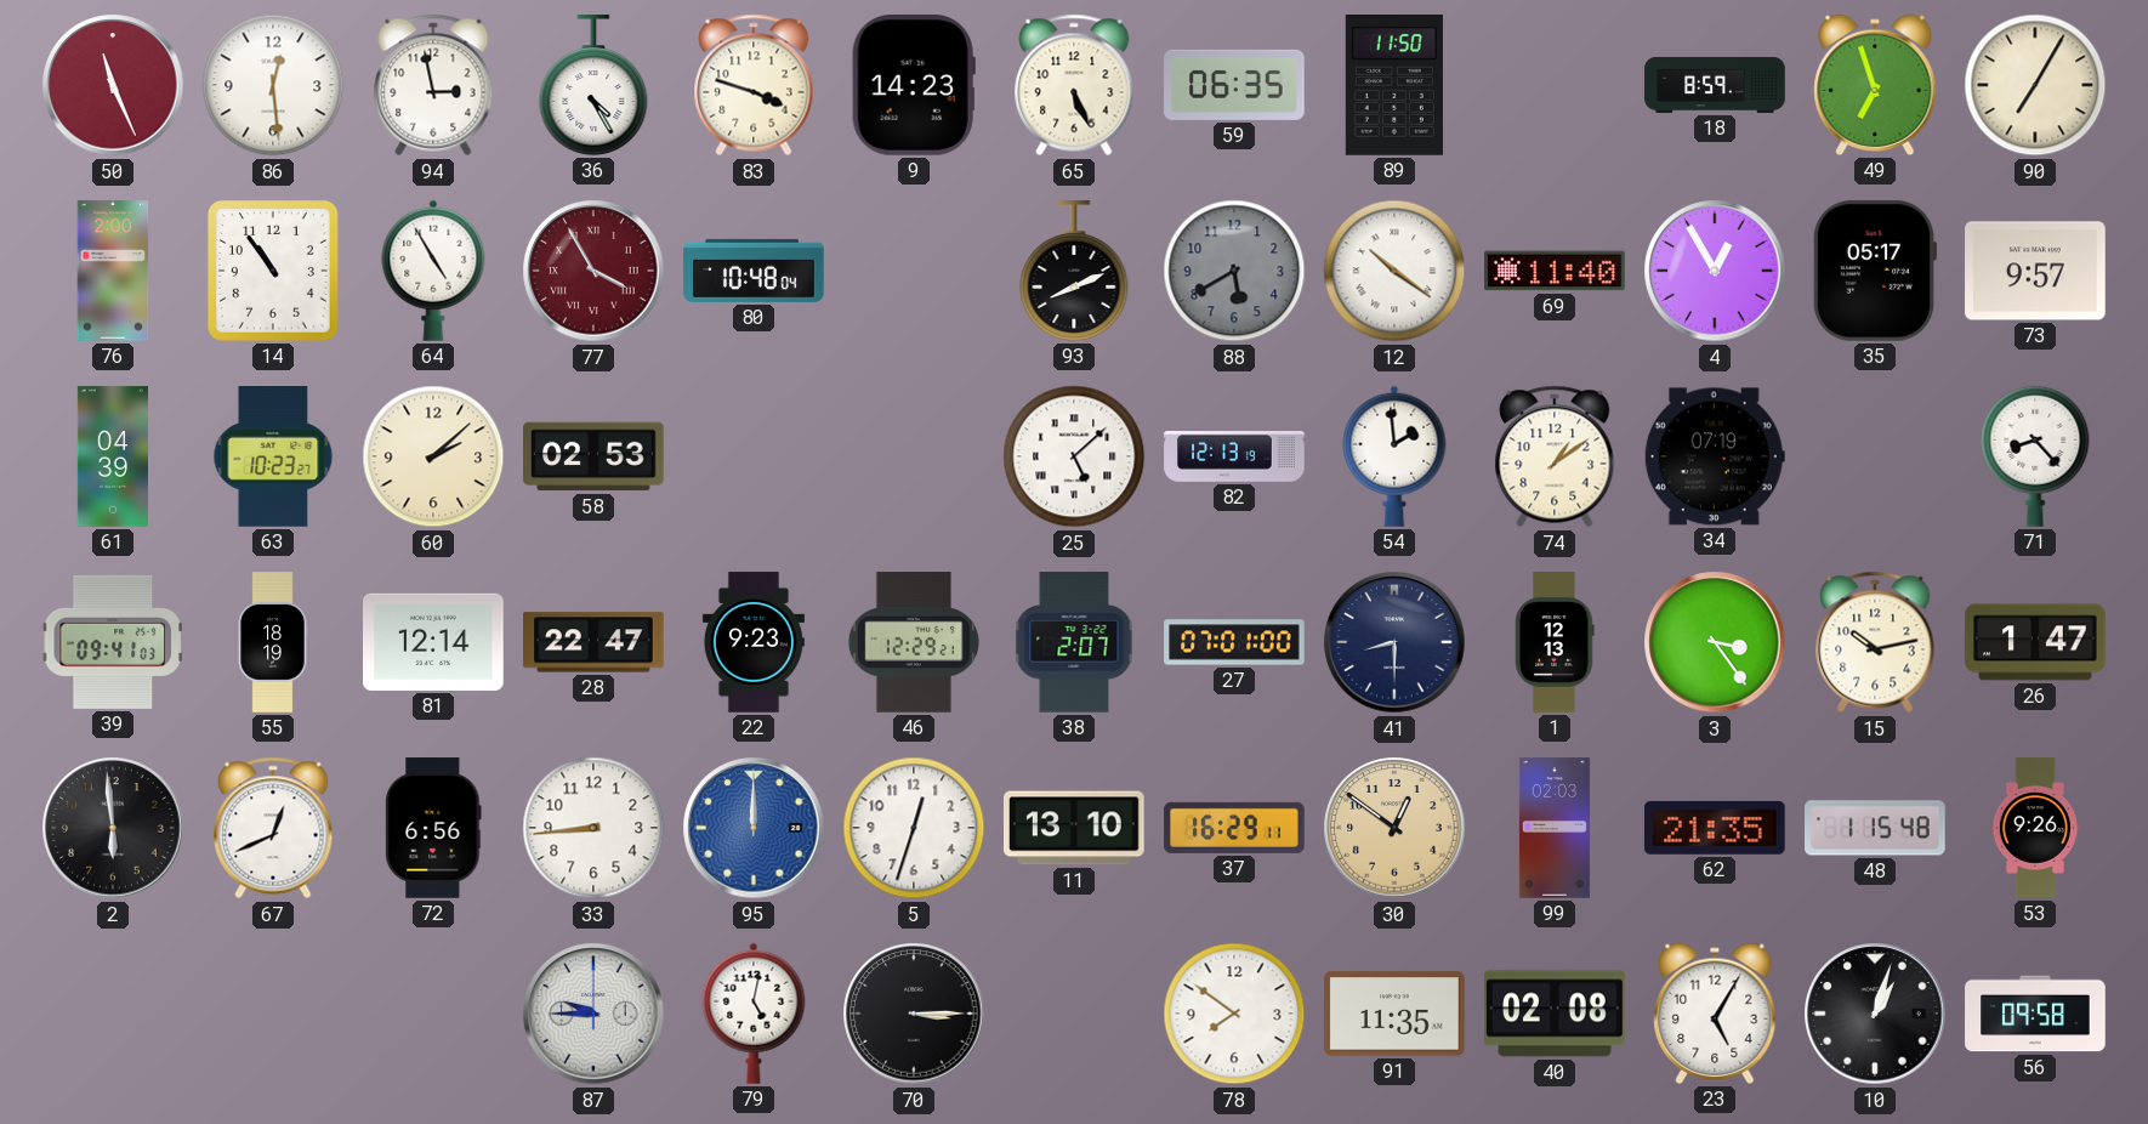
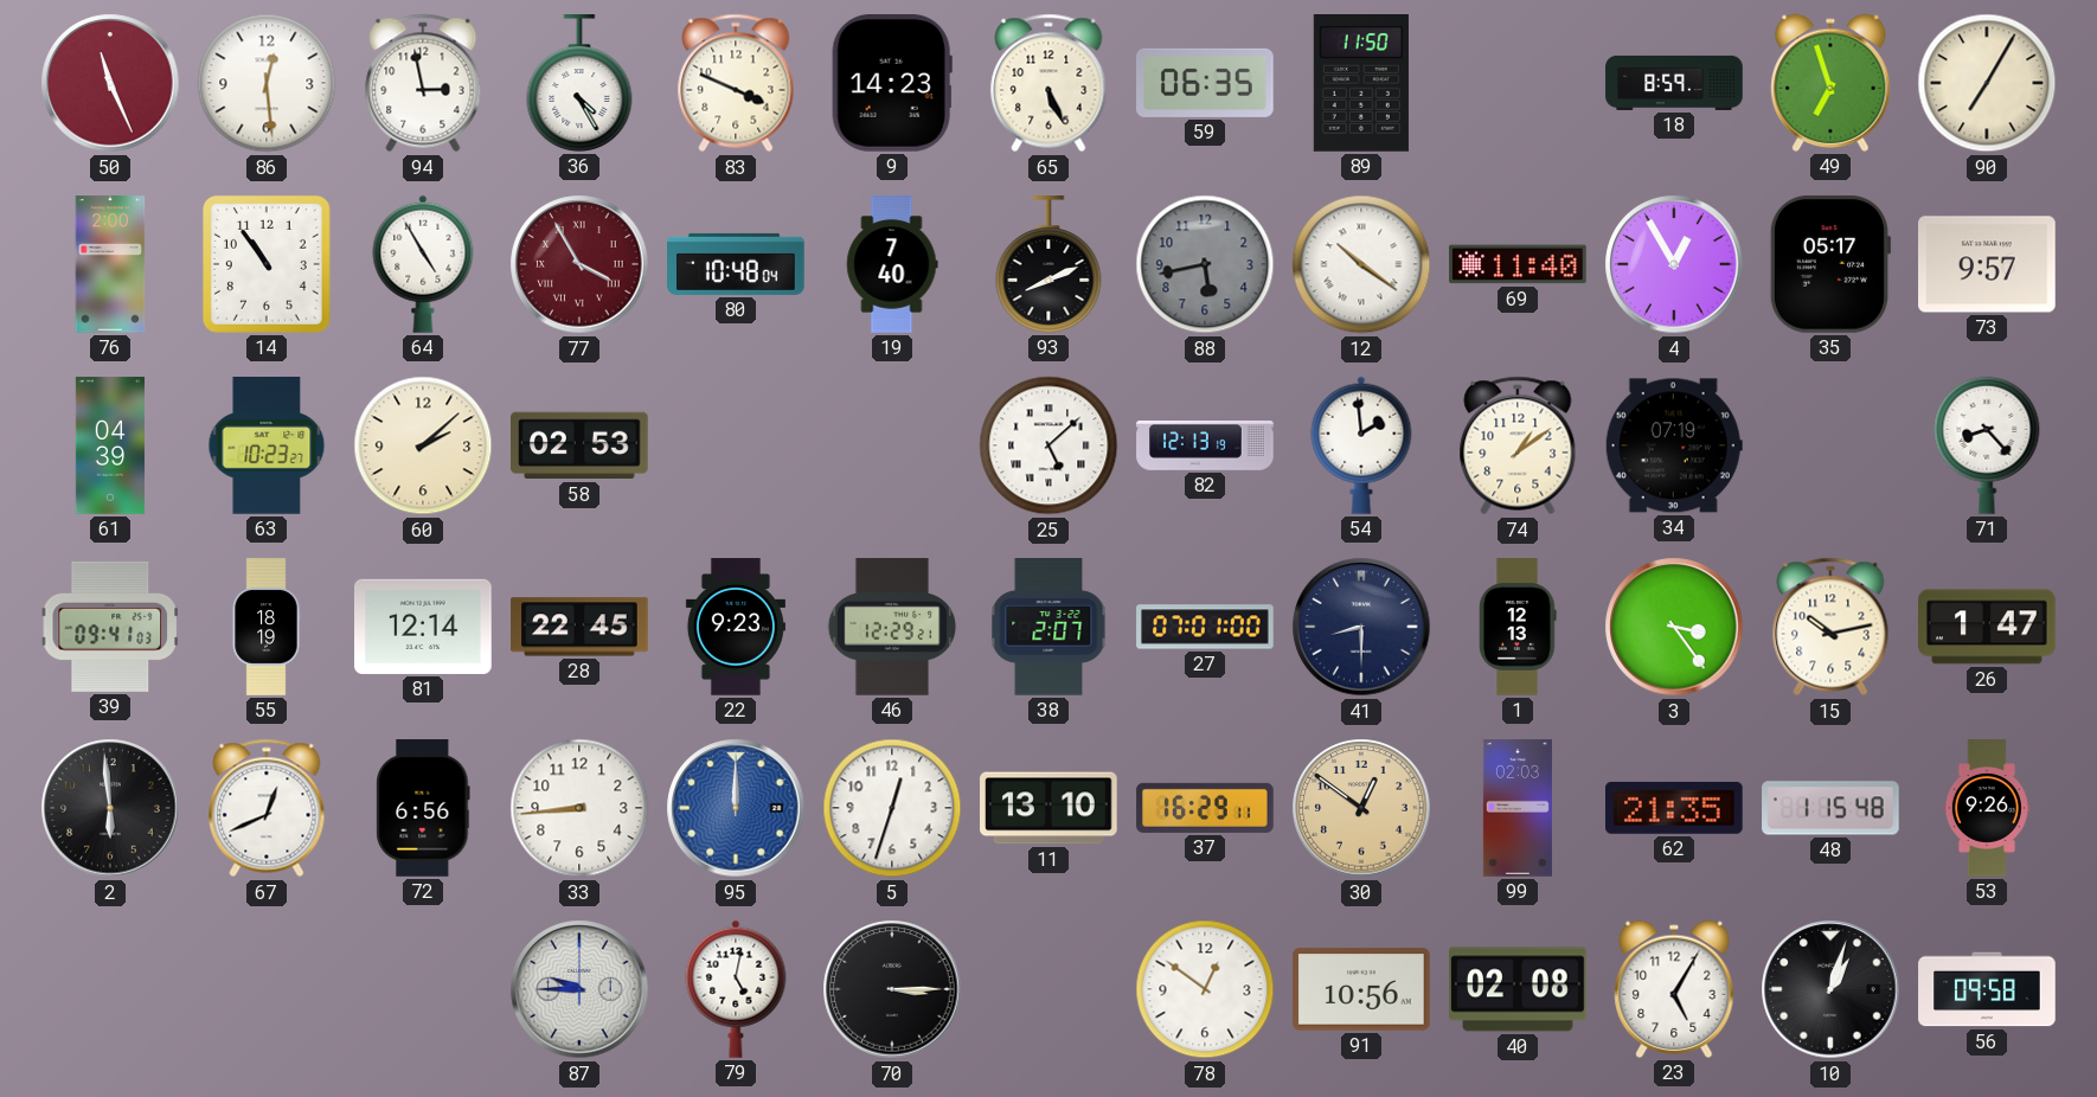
83: 3:48 -> 3:49
19: none -> 7:40
88: 5:40 -> 5:43
28: 22:47 -> 22:45
78: 7:51 -> 12:51
91: 11:35 -> 10:56
